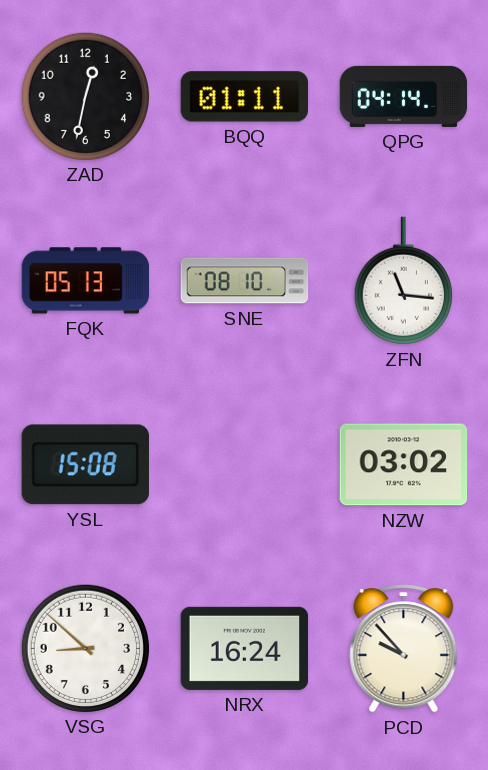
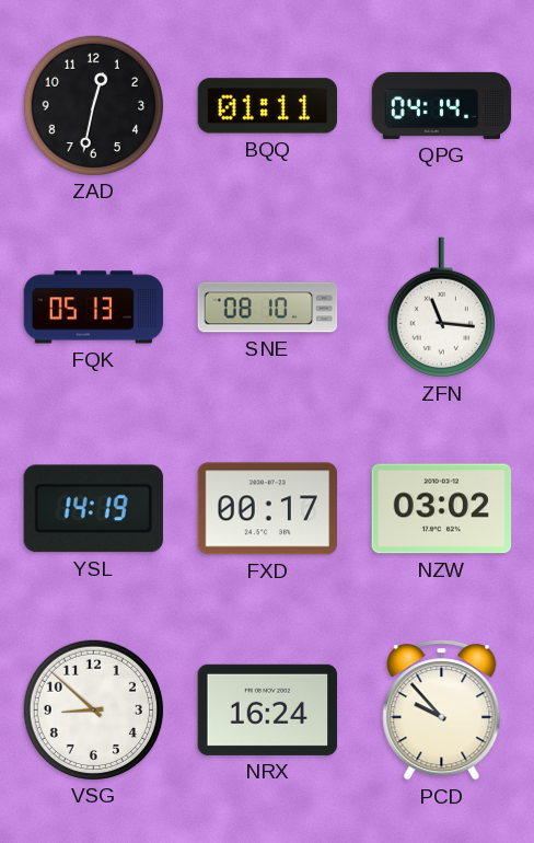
YSL: 15:08 -> 14:19
FXD: none -> 00:17
